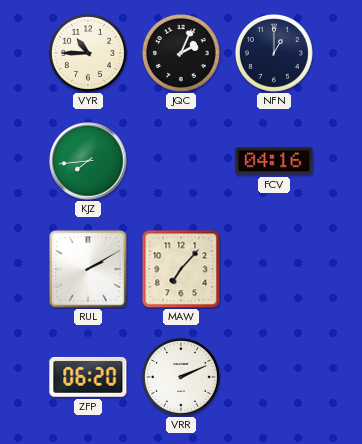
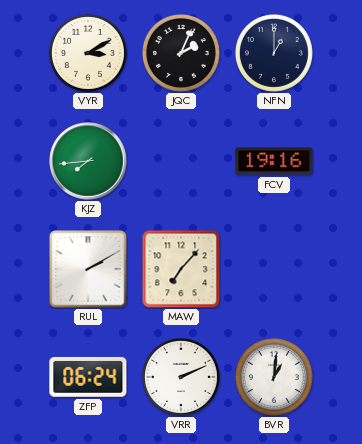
VYR: 10:45 -> 3:10
FCV: 04:16 -> 19:16
ZFP: 06:20 -> 06:24
BVR: none -> 1:01
